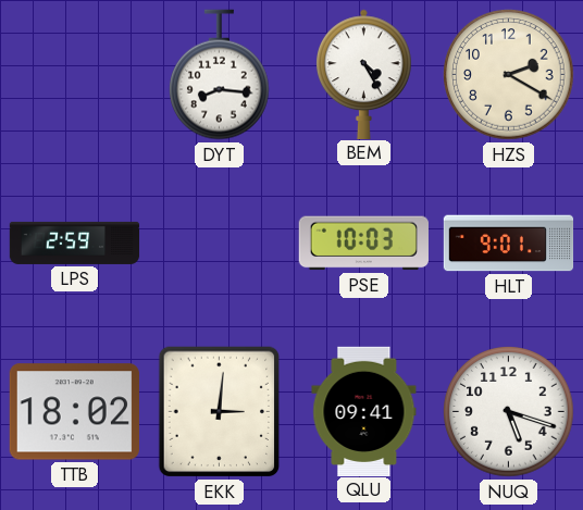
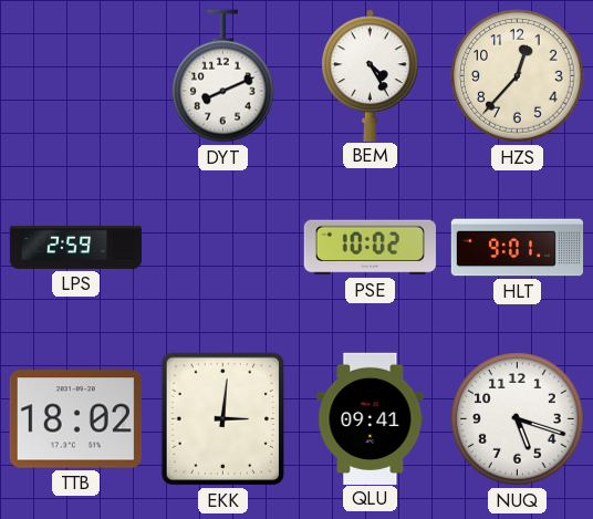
DYT: 8:16 -> 8:11
HZS: 2:20 -> 12:37
PSE: 10:03 -> 10:02
